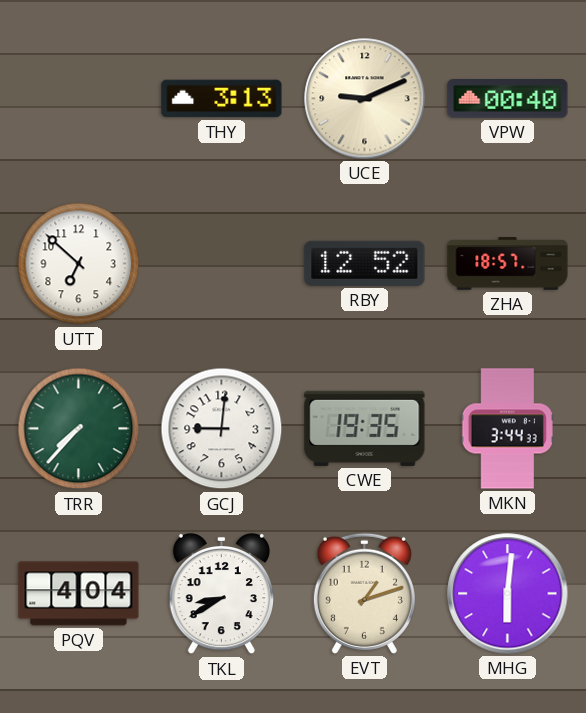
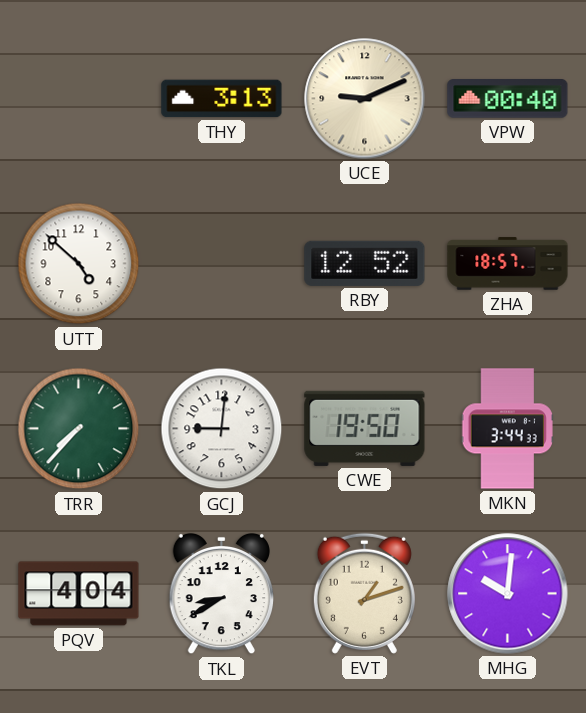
UTT: 6:52 -> 4:52
CWE: 19:35 -> 19:50
MHG: 6:01 -> 10:01
